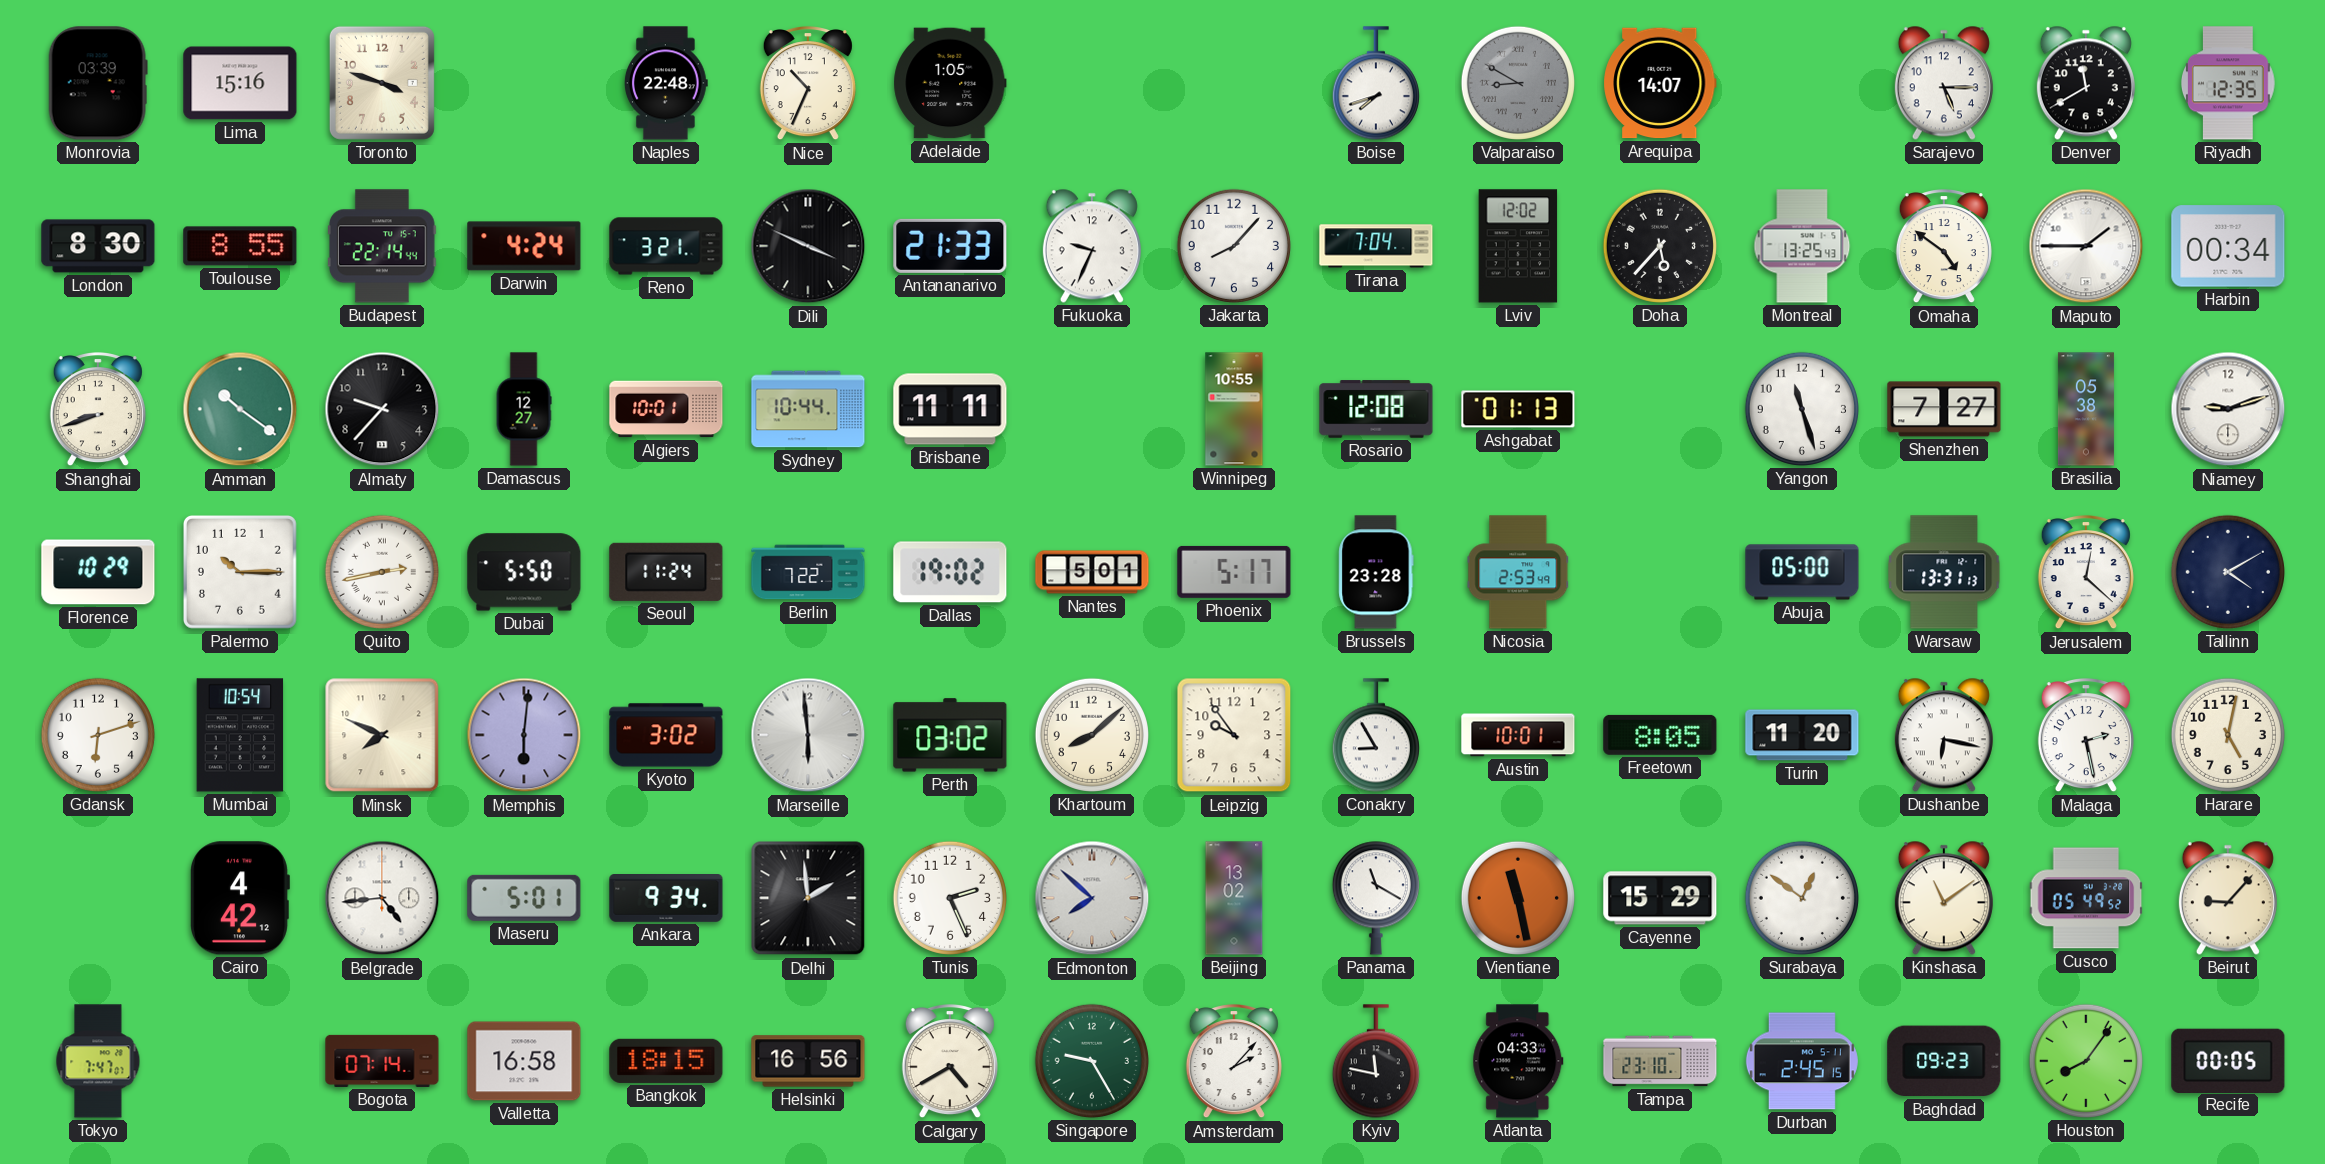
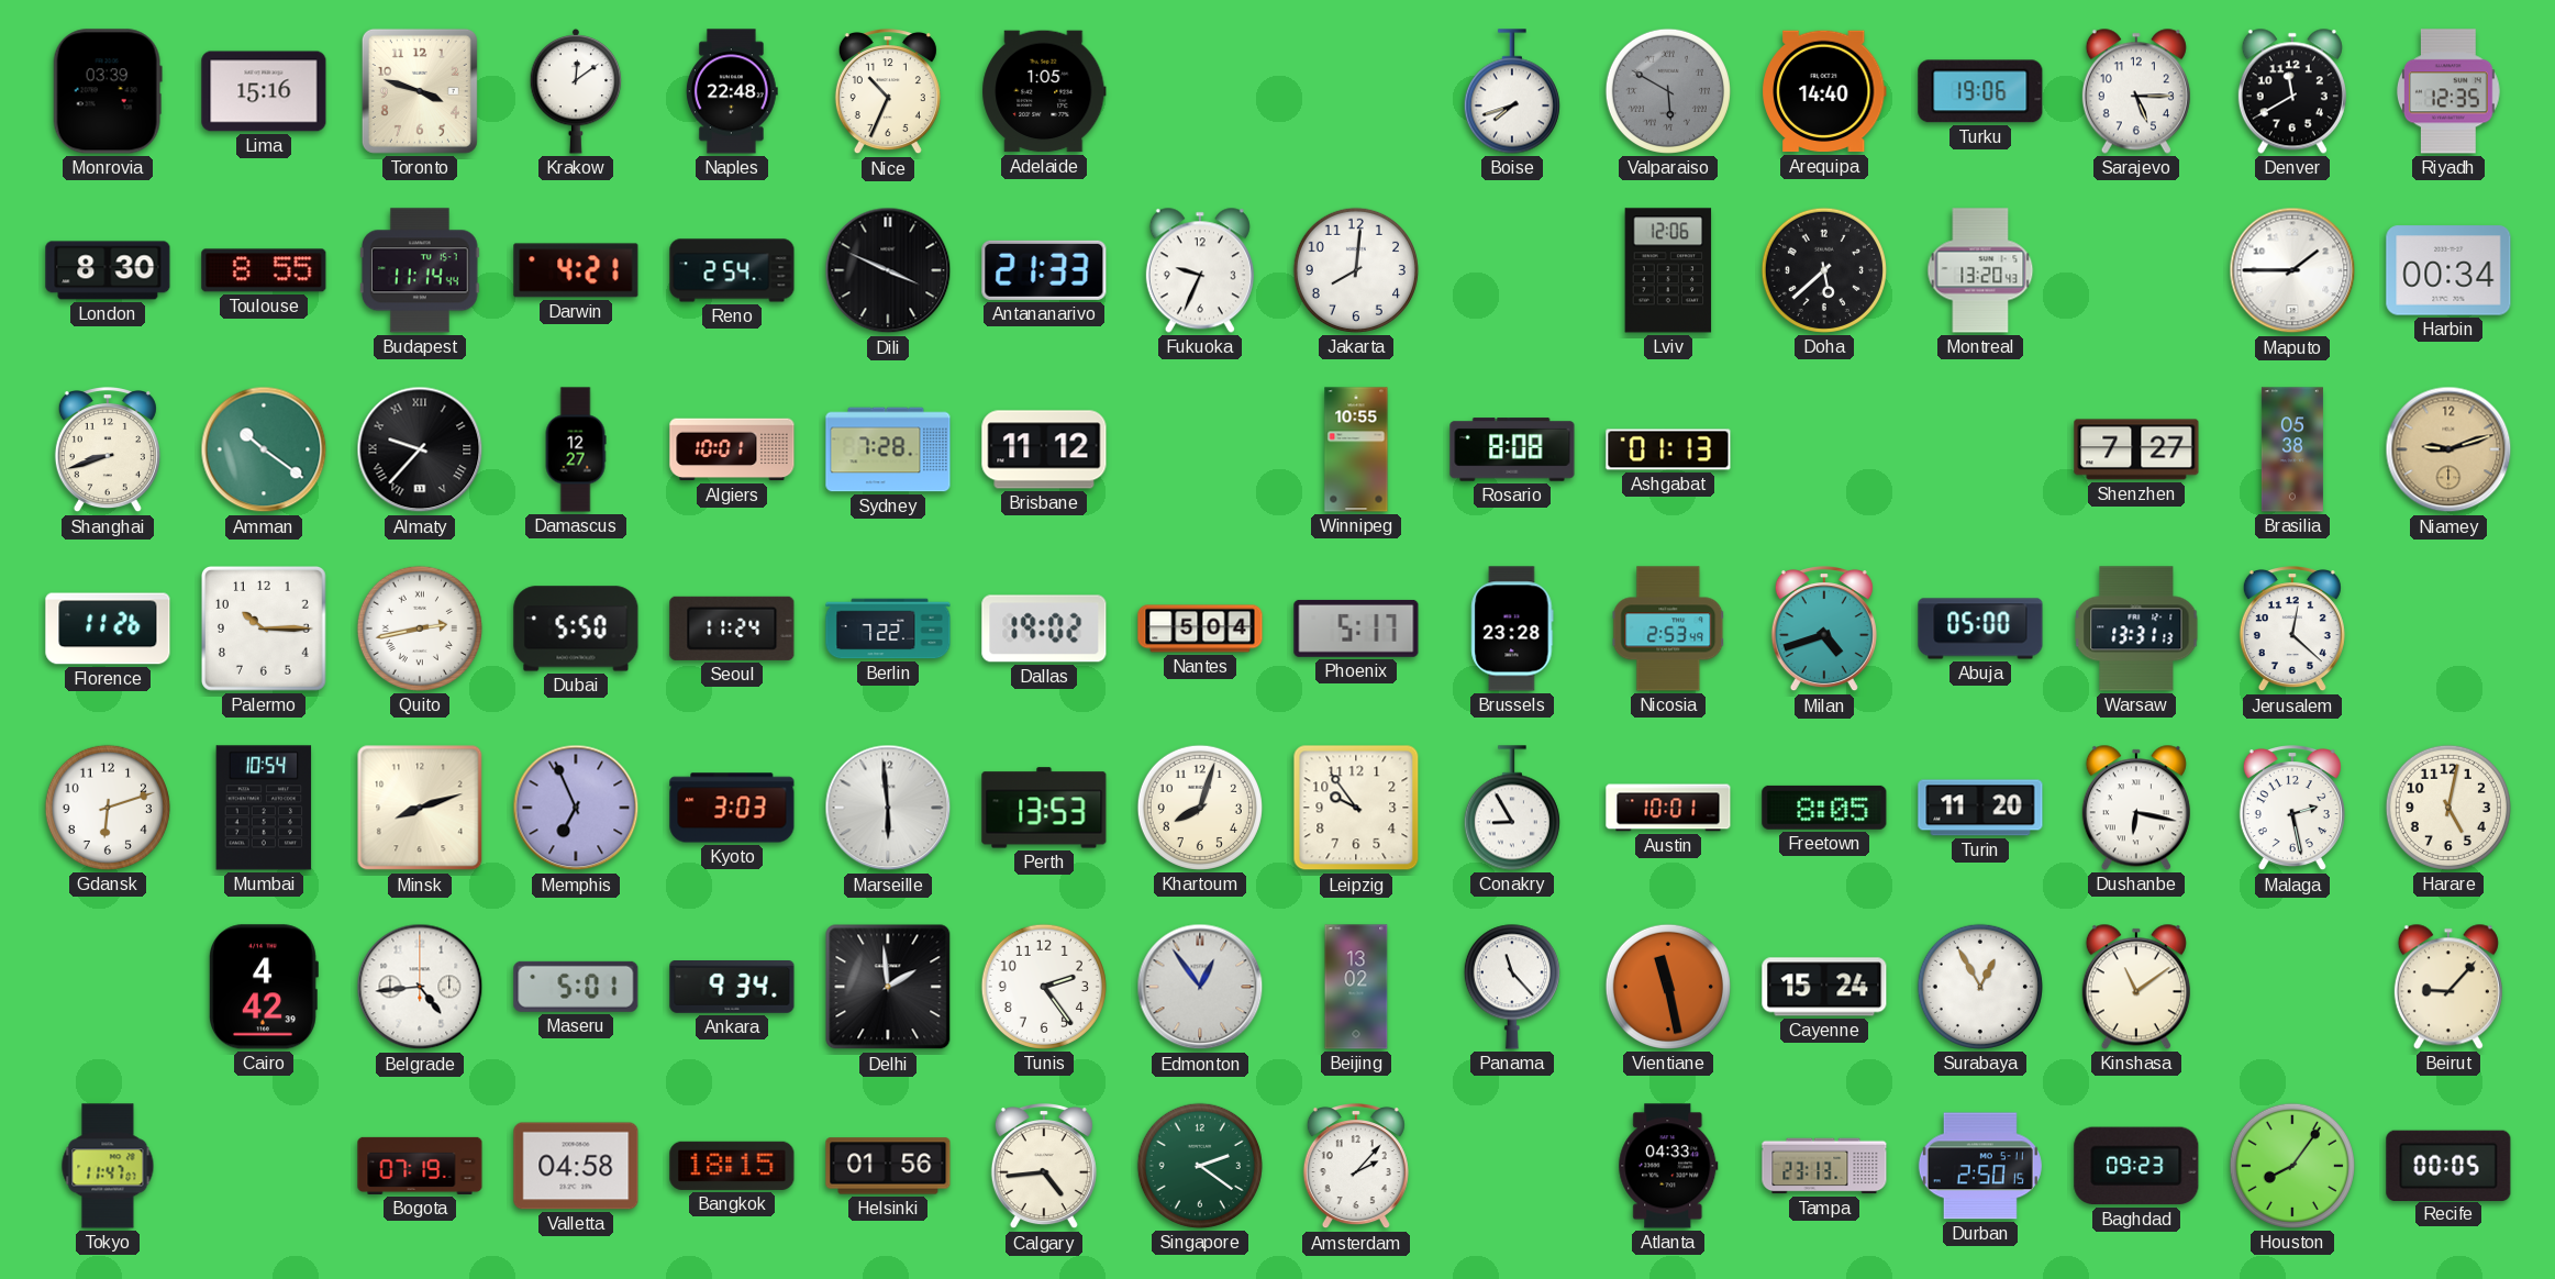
Krakow: none -> 12:09
Valparaiso: 8:50 -> 5:50
Arequipa: 14:07 -> 14:40
Turku: none -> 19:06
Budapest: 22:14 -> 11:14
Darwin: 4:24 -> 4:21
Reno: 3:21 -> 2:54
Jakarta: 8:07 -> 8:01
Tirana: 7:04 -> none
Lviv: 12:02 -> 12:06
Doha: 5:37 -> 5:38
Montreal: 13:25 -> 13:20
Omaha: 4:51 -> none
Almaty numerals: Arabic -> Roman
Sydney: 10:44 -> 7:28
Brisbane: 11:11 -> 11:12
Rosario: 12:08 -> 8:08
Yangon: 11:27 -> none
Niamey dial: white -> champagne
Florence: 10:29 -> 11:26
Nantes: 5:01 -> 5:04
Milan: none -> 4:42
Tallinn: 4:10 -> none
Minsk: 7:49 -> 8:12
Memphis: 6:01 -> 6:56
Kyoto: 3:02 -> 3:03
Perth: 03:02 -> 13:53
Khartoum: 8:08 -> 8:03
Cairo: 4:42:12 -> 4:42:39
Tunis: 2:26 -> 2:24
Edmonton: 7:52 -> 12:54
Panama: 11:20 -> 11:23
Cayenne: 15:29 -> 15:24
Surabaya: 12:51 -> 12:55
Cusco: 05:49 -> none
Tokyo: 7:47 -> 11:47
Bogota: 07:14 -> 07:19
Valletta: 16:58 -> 04:58
Helsinki: 16:56 -> 01:56
Calgary: 4:40 -> 4:44
Singapore: 9:25 -> 2:21
Kyiv: 11:47 -> none
Tampa: 23:10 -> 23:13
Durban: 2:45 -> 2:50
